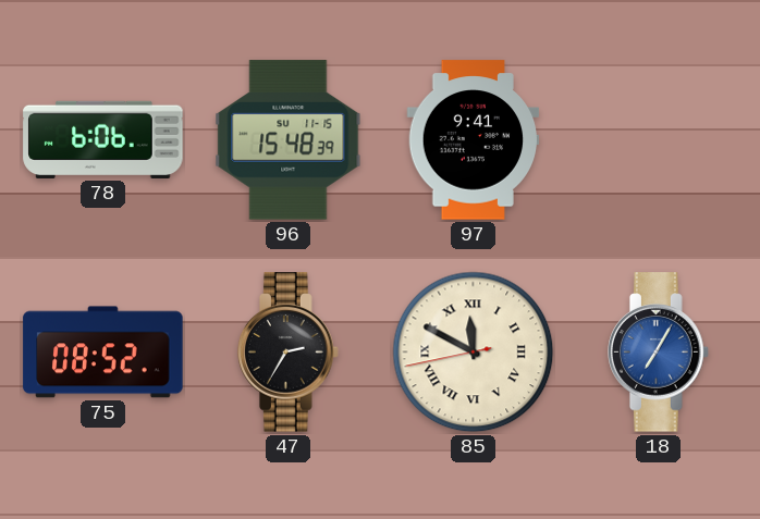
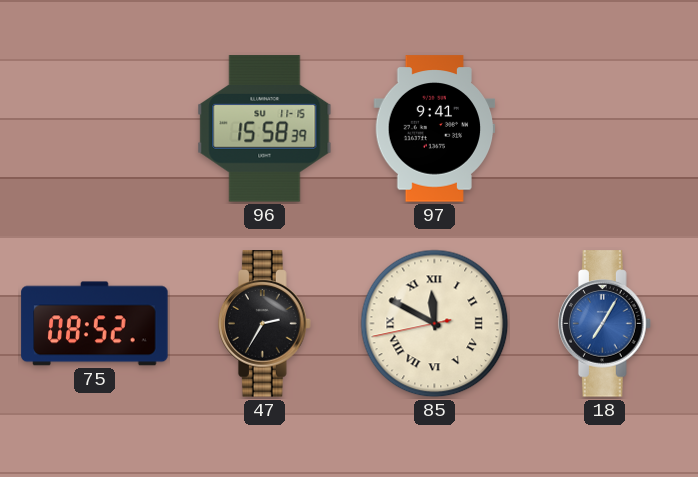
78: 6:06 -> none
96: 15:48 -> 15:58
